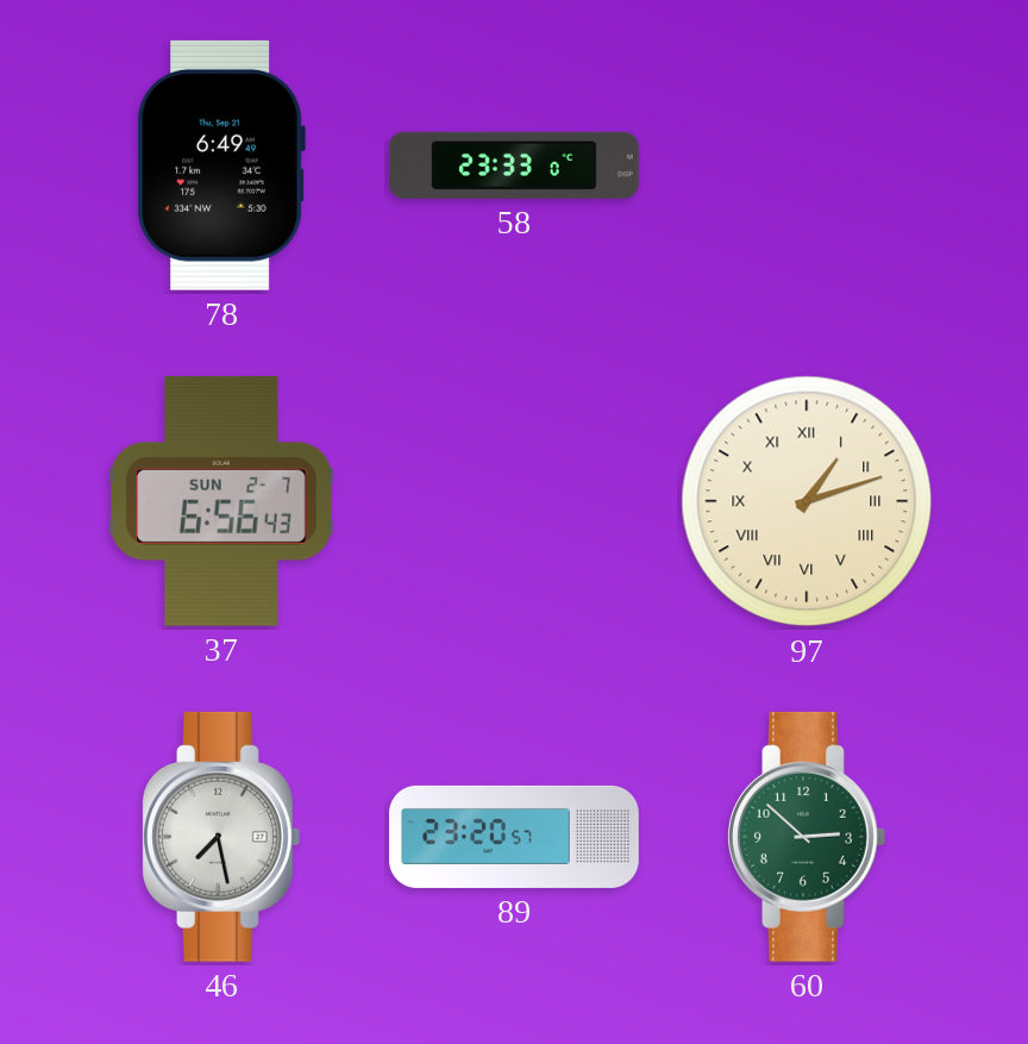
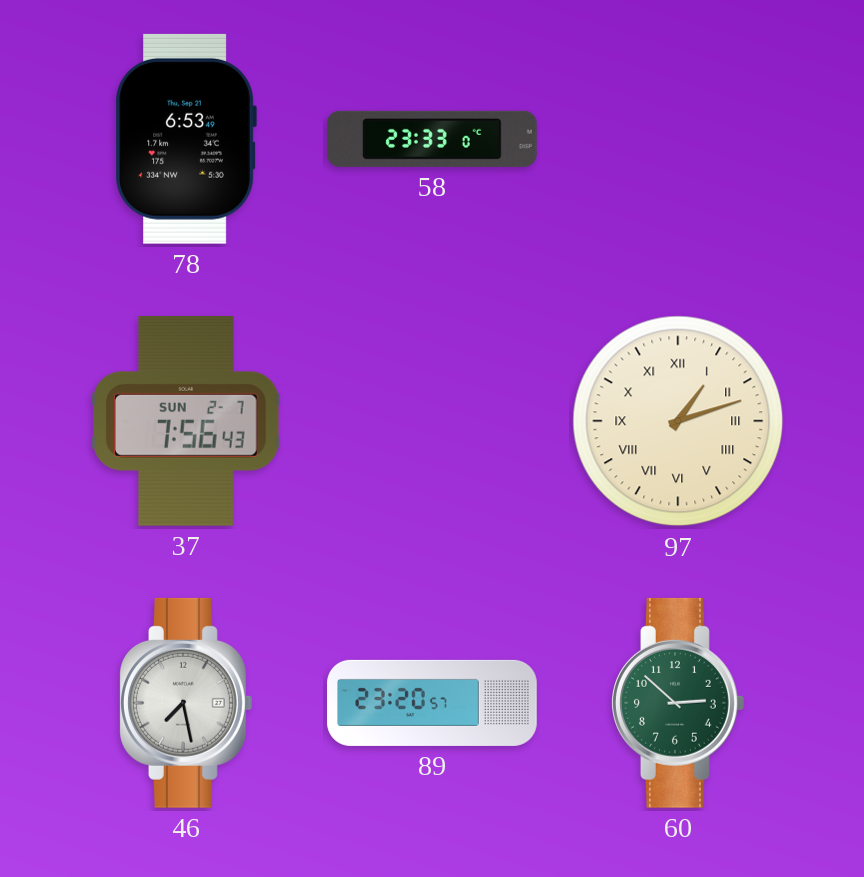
78: 6:49 -> 6:53
37: 6:56 -> 7:56
